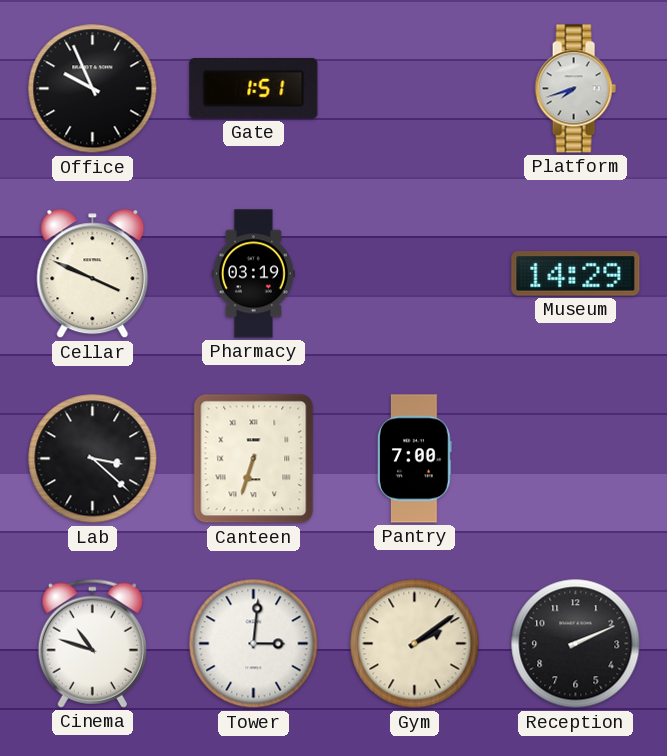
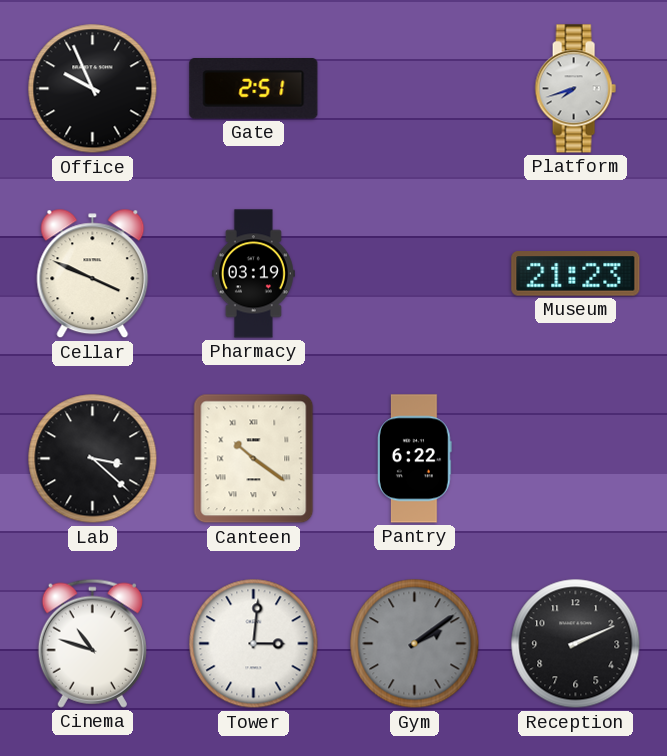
Gate: 1:51 -> 2:51
Museum: 14:29 -> 21:23
Canteen: 6:33 -> 10:21
Pantry: 7:00 -> 6:22
Gym dial: cream -> grey
